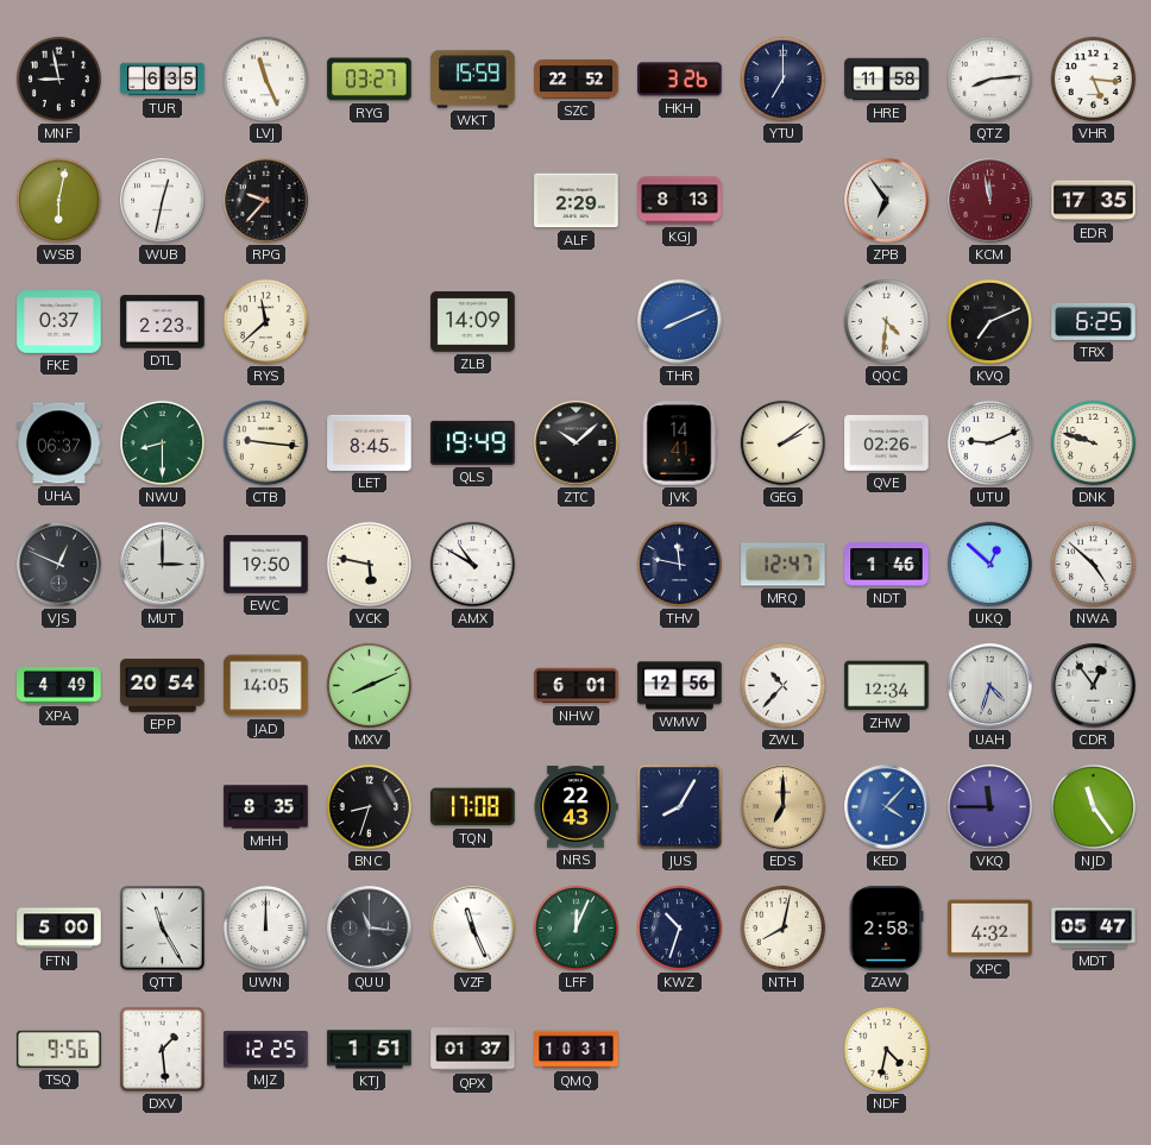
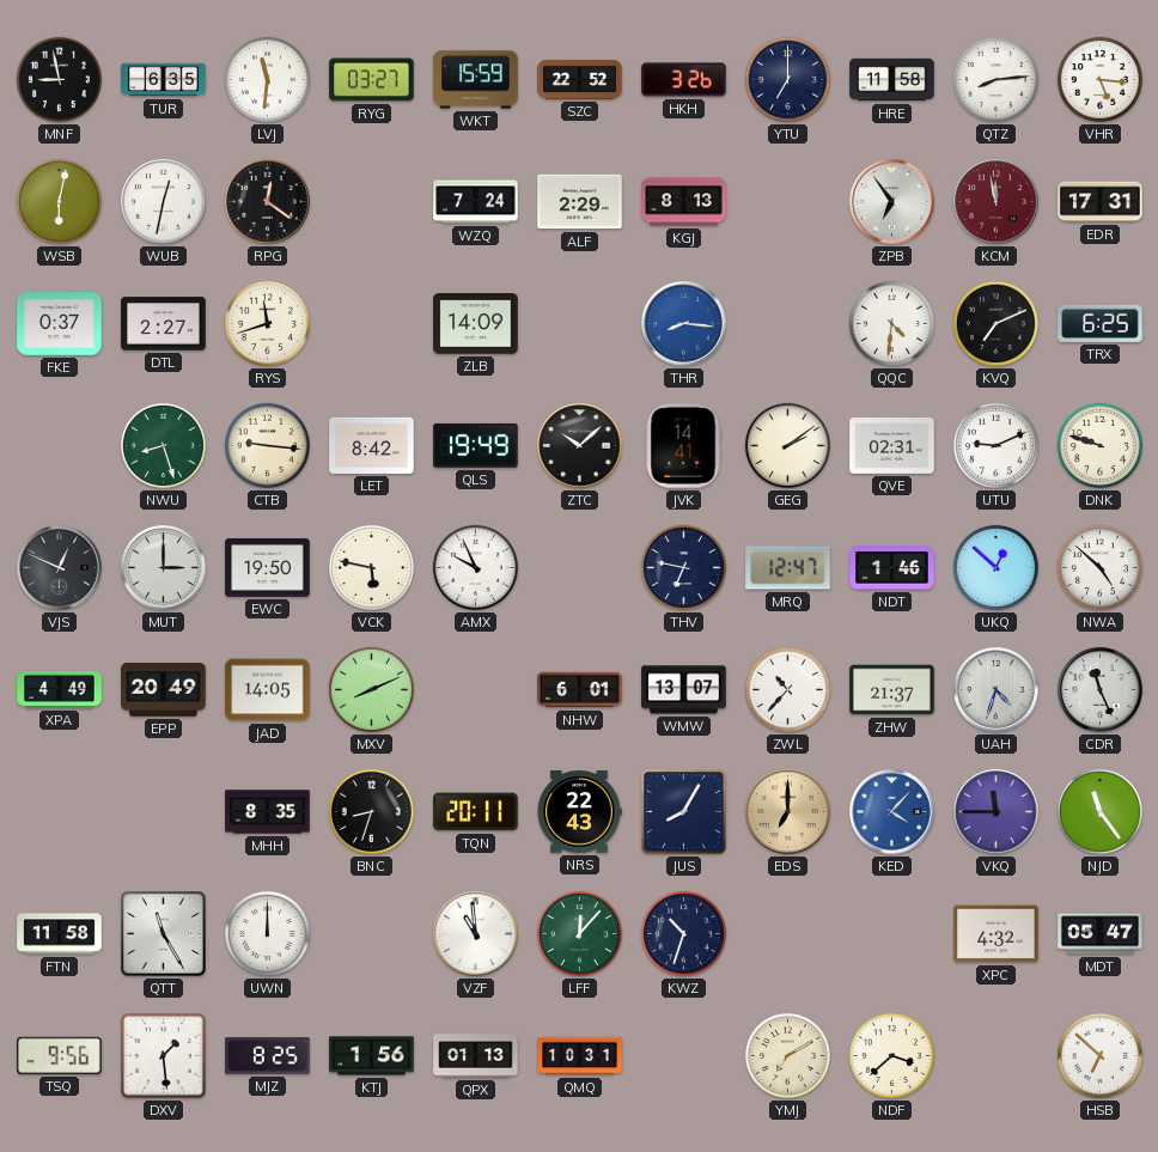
LVJ: 11:26 -> 11:31
RPG: 9:37 -> 12:21
WZQ: none -> 7:24
EDR: 17:35 -> 17:31
DTL: 2:23 -> 2:27
RYS: 11:38 -> 11:42
THR: 8:11 -> 8:16
UHA: 06:37 -> none
NWU: 8:30 -> 8:27
LET: 8:45 -> 8:42
QVE: 02:26 -> 02:31
AMX: 10:50 -> 9:56
THV: 11:47 -> 6:47
EPP: 20:54 -> 20:49
WMW: 12:56 -> 13:07
ZHW: 12:34 -> 21:37
CDR: 12:54 -> 11:26
TQN: 17:08 -> 20:11
FTN: 5:00 -> 11:58
QUU: 11:16 -> none
VZF: 11:26 -> 10:59
LFF: 12:04 -> 12:07
NTH: 8:02 -> none
ZAW: 2:58 -> none
MJZ: 12:25 -> 8:25
KTJ: 1:51 -> 1:56
QPX: 01:37 -> 01:13
YMJ: none -> 7:10
NDF: 4:32 -> 3:38
HSB: none -> 6:52
